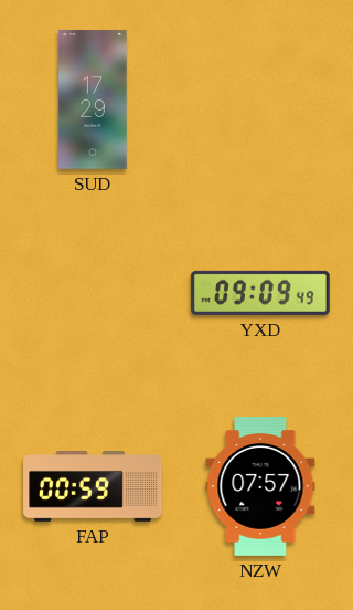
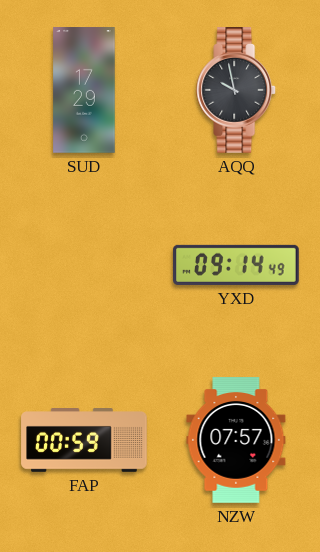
AQQ: none -> 9:58
YXD: 09:09 -> 09:14
